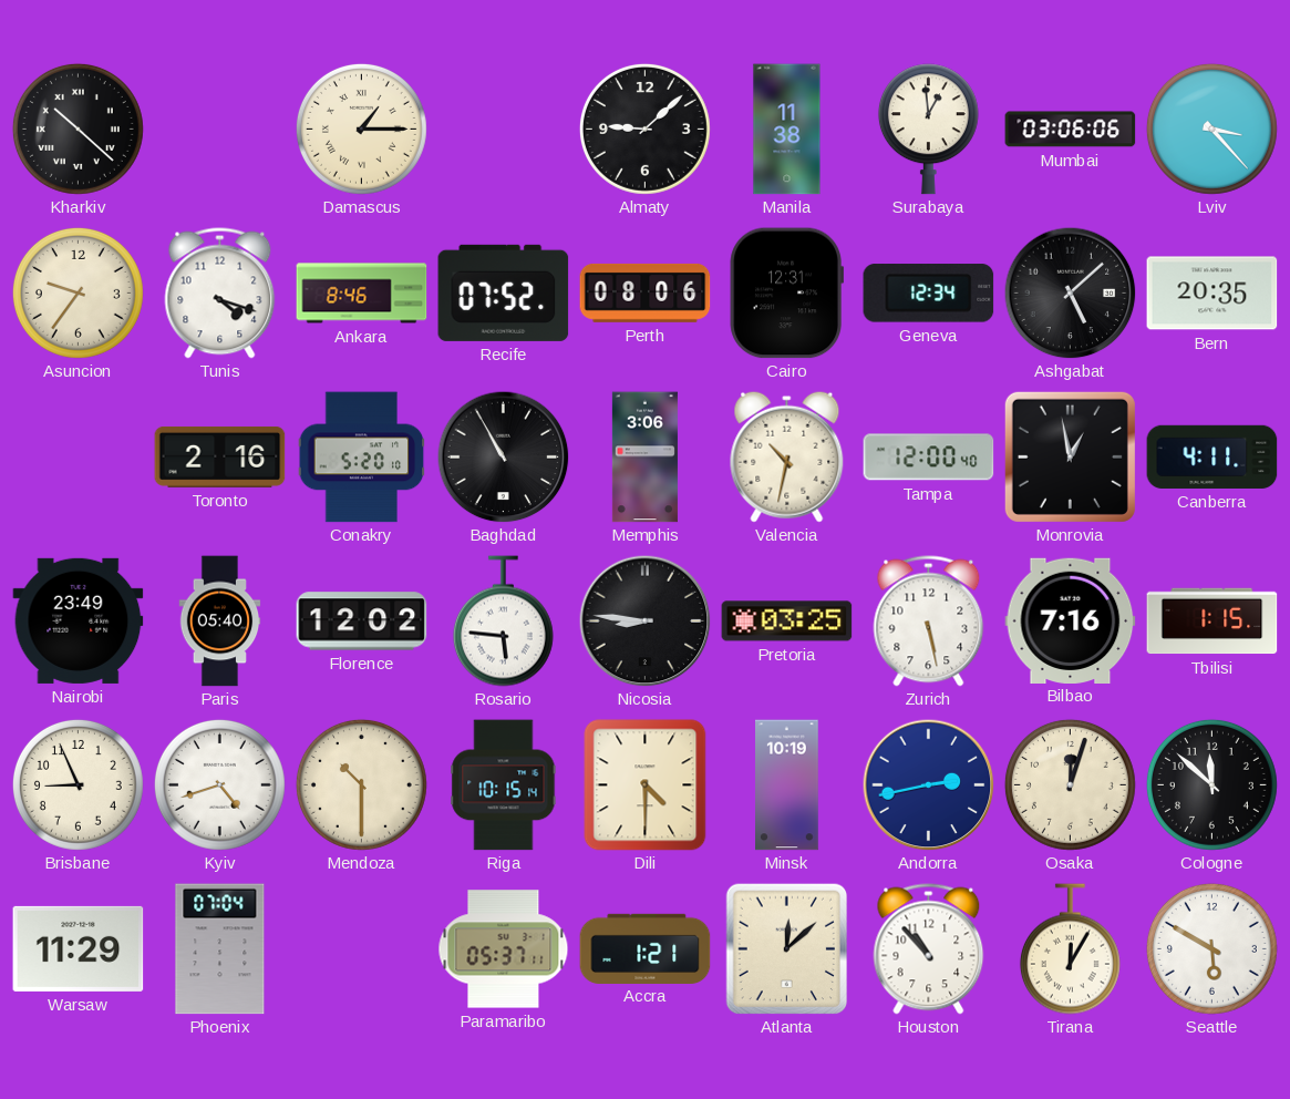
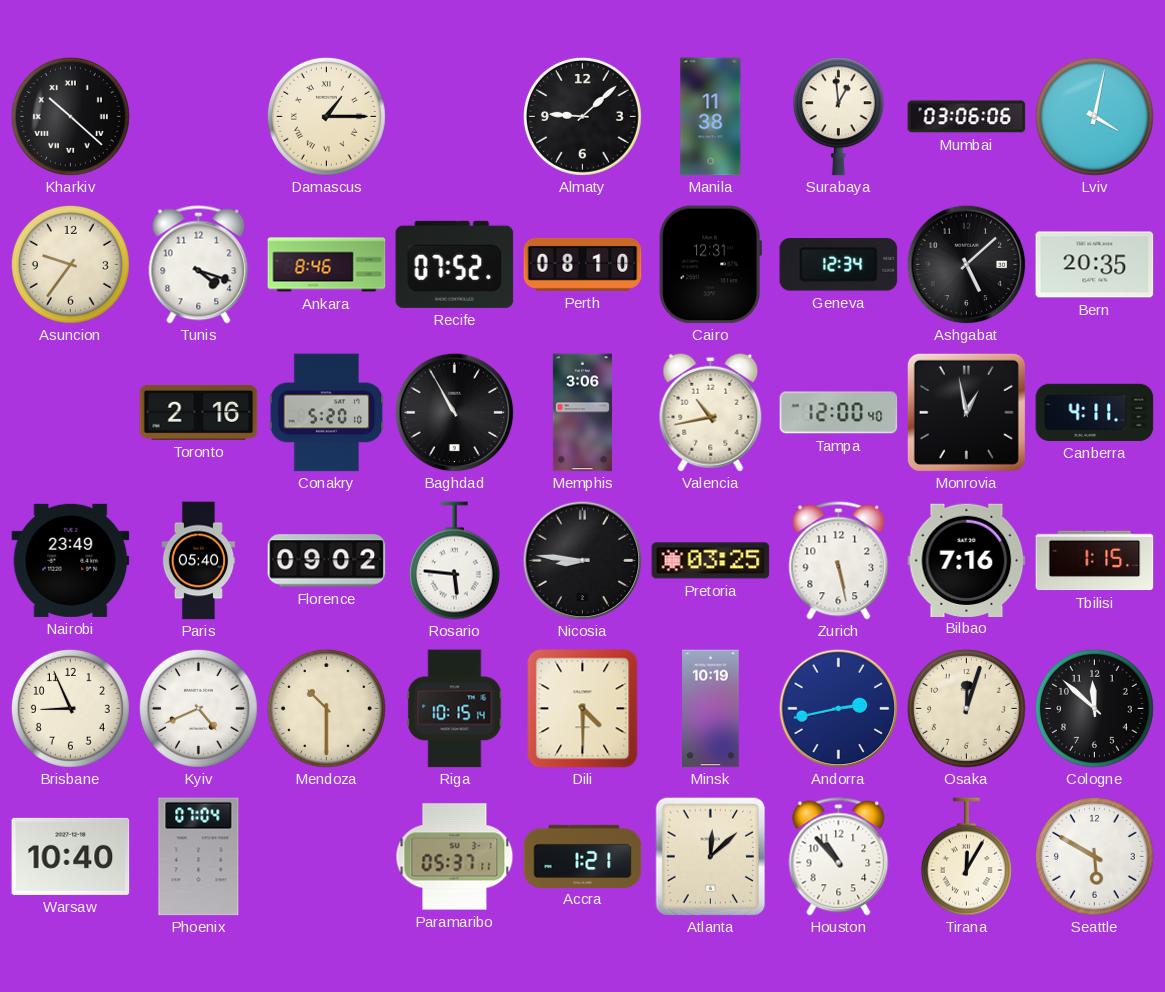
Lviv: 3:23 -> 4:02
Perth: 08:06 -> 08:10
Valencia: 10:32 -> 10:43
Florence: 12:02 -> 09:02
Kyiv: 4:42 -> 4:41
Warsaw: 11:29 -> 10:40
